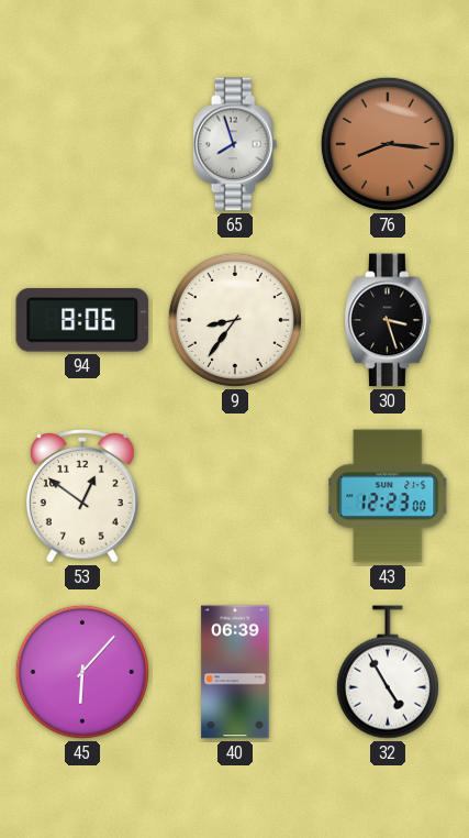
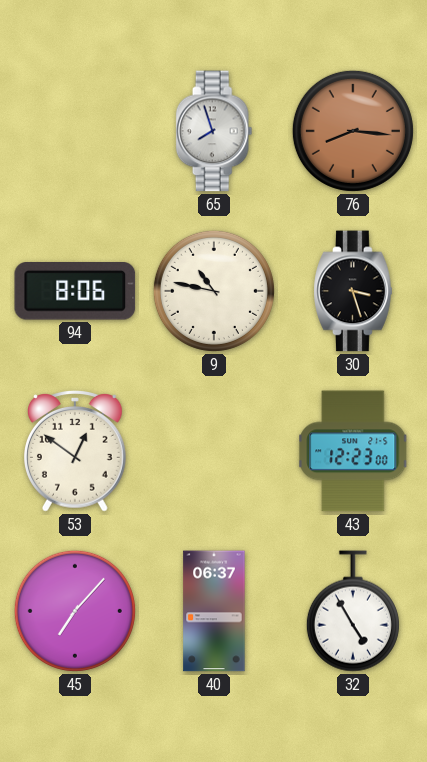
9: 8:36 -> 10:47
45: 6:07 -> 7:07
40: 06:39 -> 06:37
